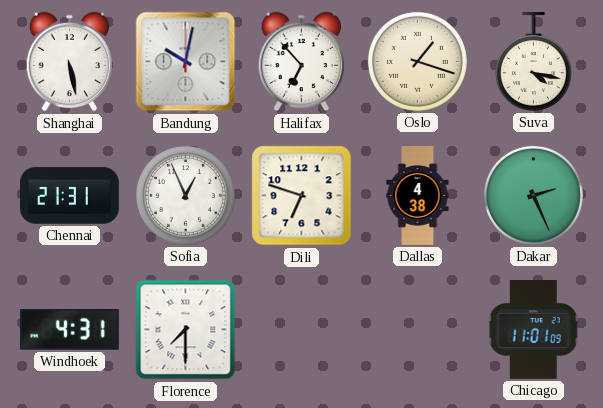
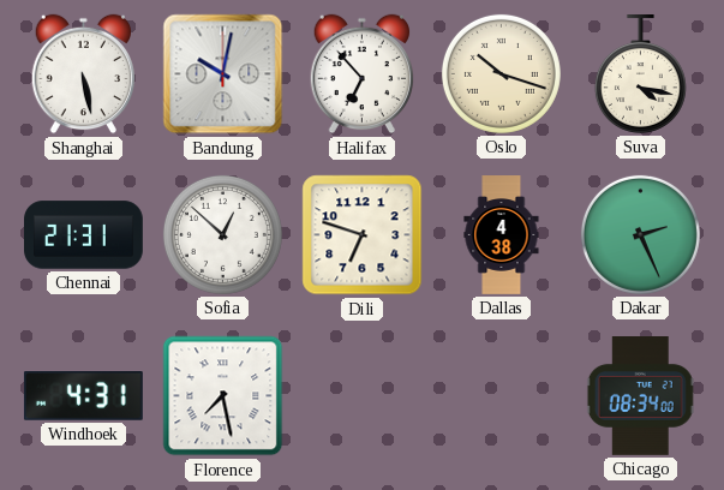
Oslo: 1:18 -> 10:18
Sofia: 12:56 -> 12:52
Florence: 7:30 -> 7:28
Chicago: 11:01 -> 08:34
